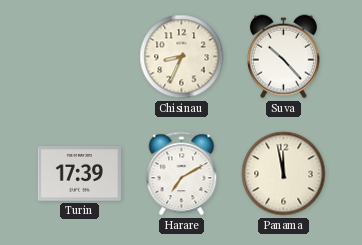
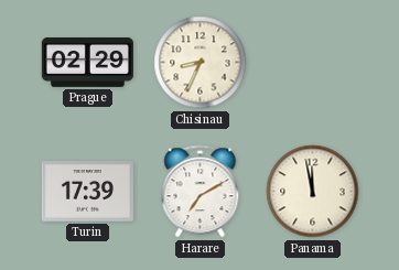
Prague: none -> 02:29
Suva: 10:23 -> none
